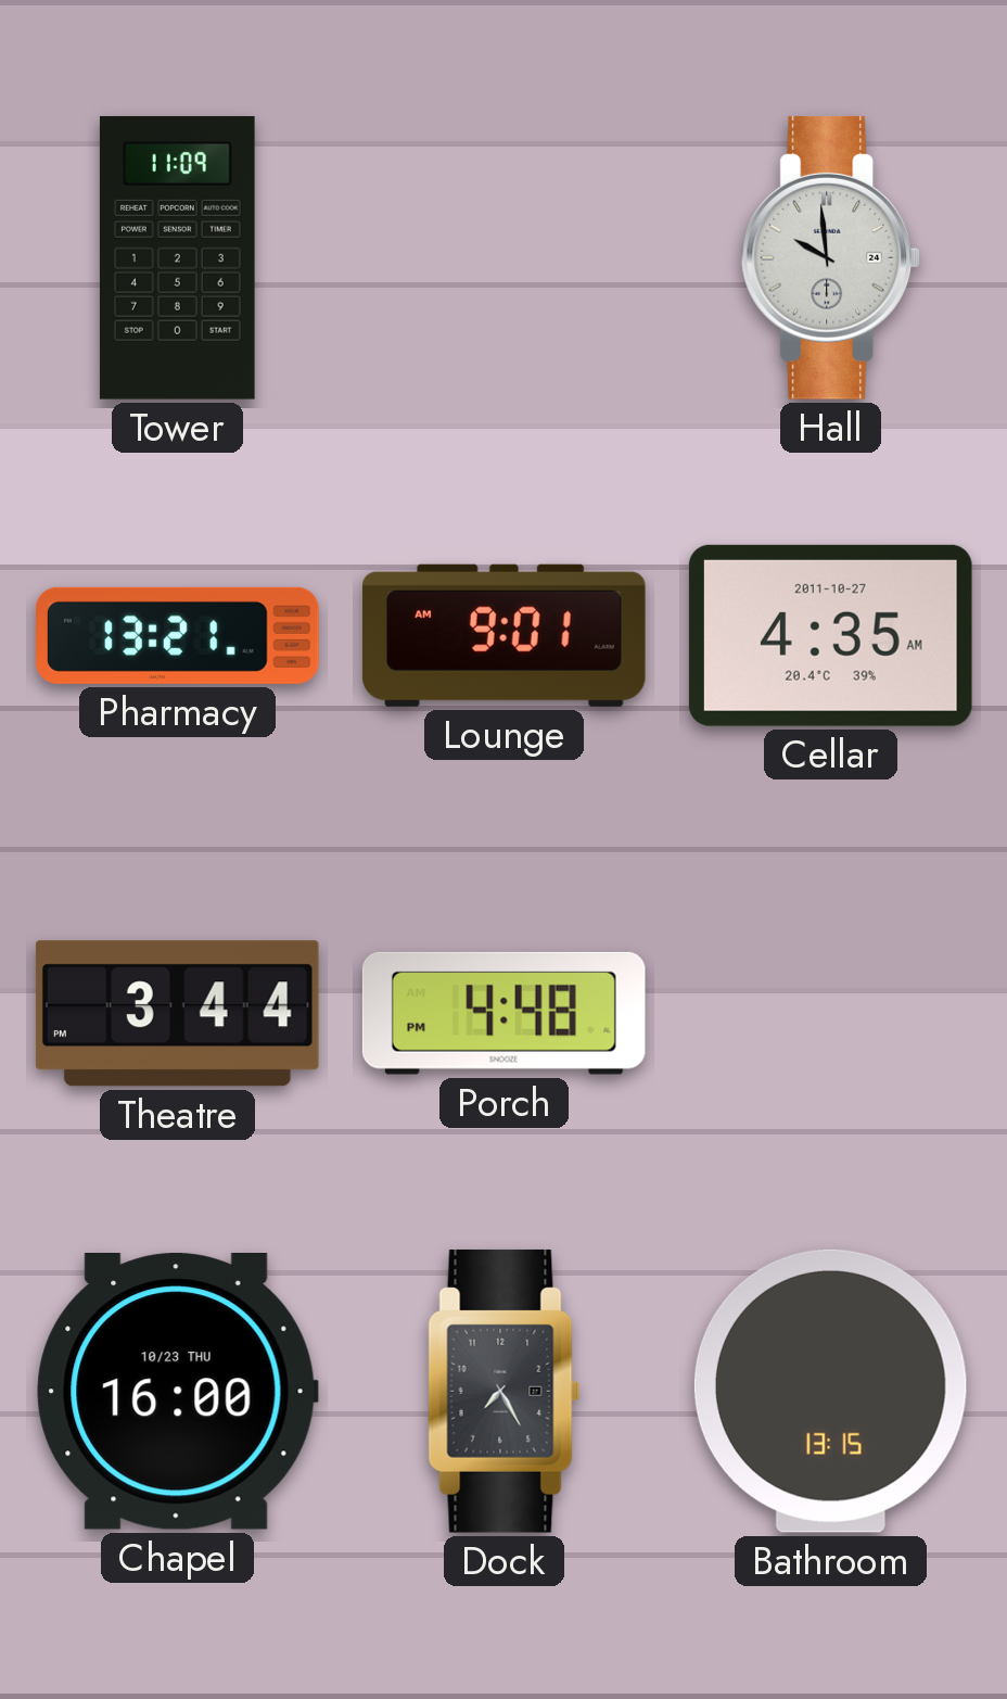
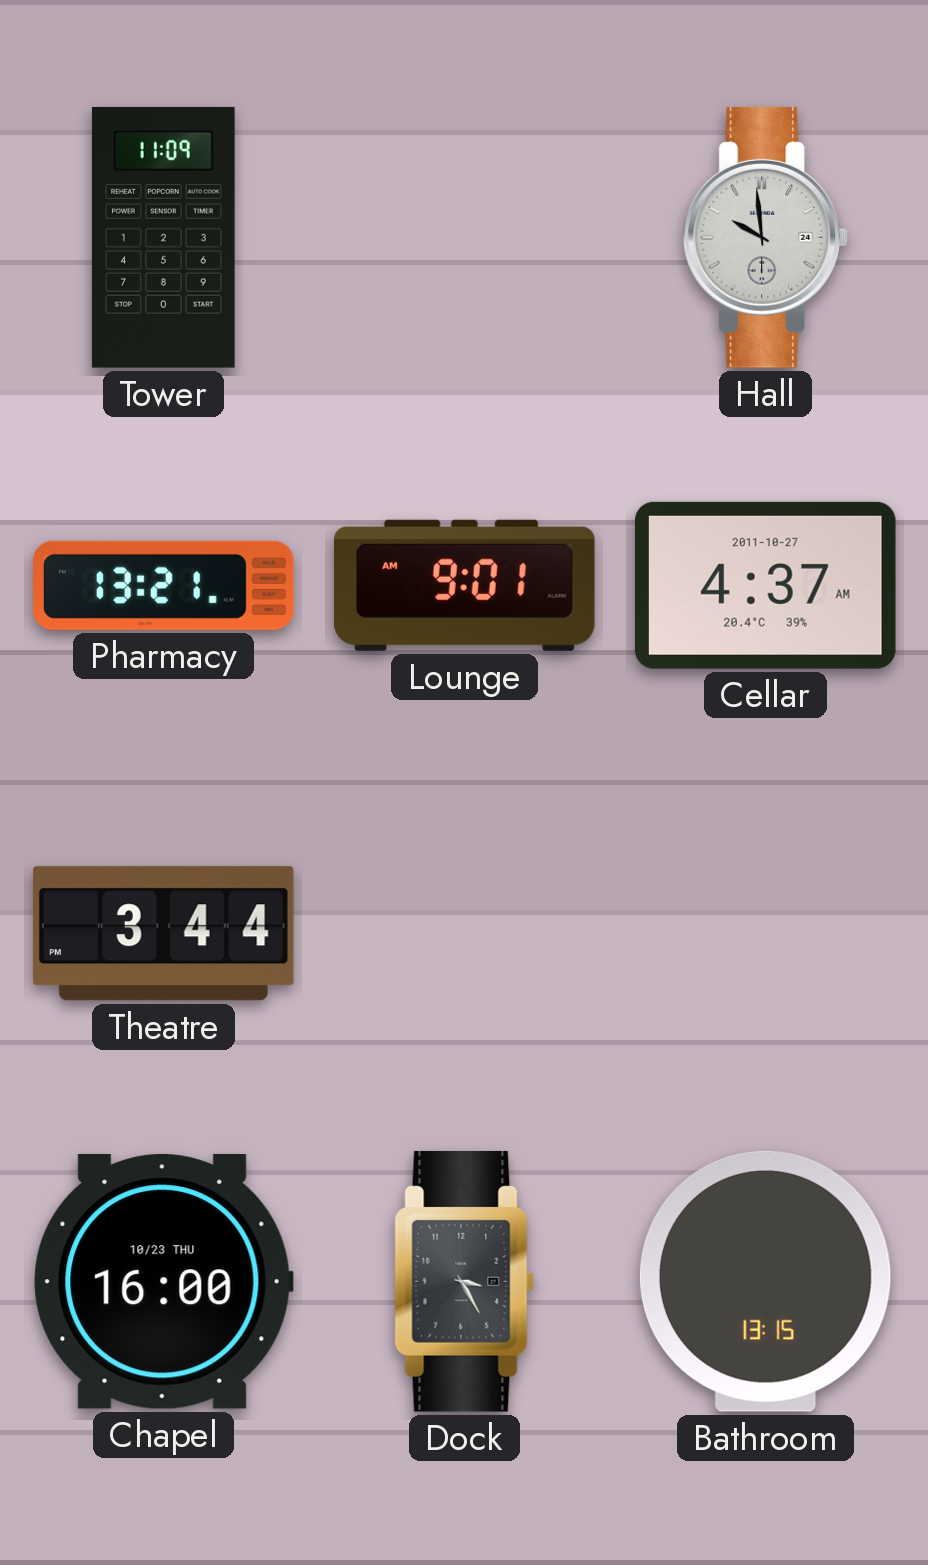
Cellar: 4:35 -> 4:37
Porch: 4:48 -> none
Dock: 7:25 -> 3:25
